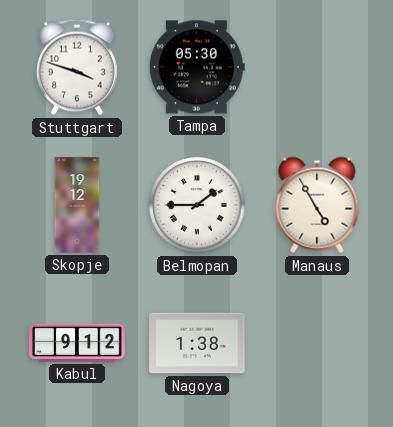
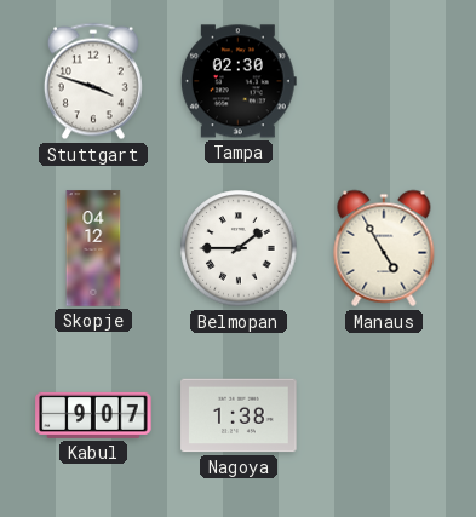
Tampa: 05:30 -> 02:30
Skopje: 19:12 -> 04:12
Kabul: 9:12 -> 9:07
